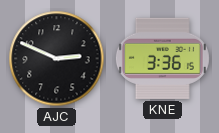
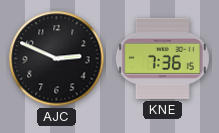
KNE: 3:36 -> 7:36
